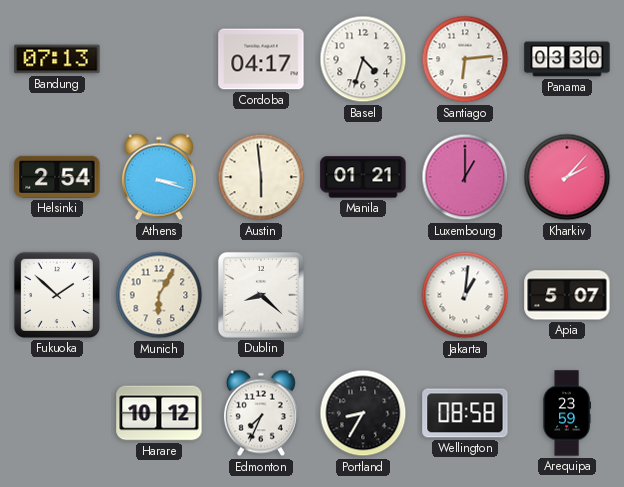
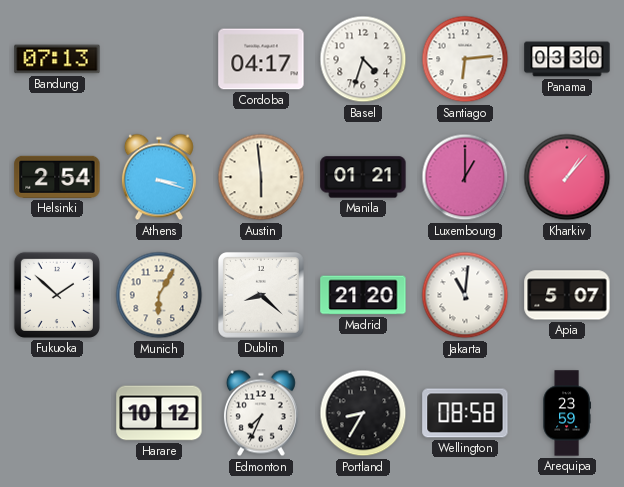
Kharkiv: 2:07 -> 1:07
Madrid: none -> 21:20
Jakarta: 1:01 -> 11:01
